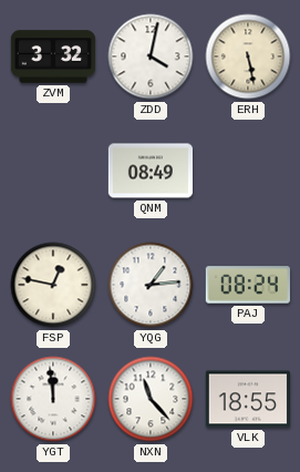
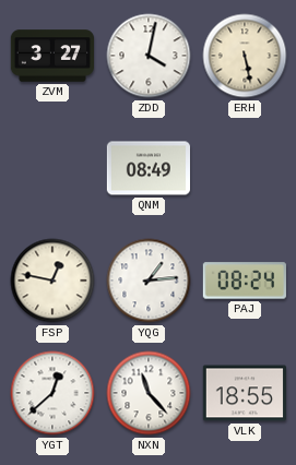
ZVM: 3:32 -> 3:27
YGT: 11:59 -> 12:38
